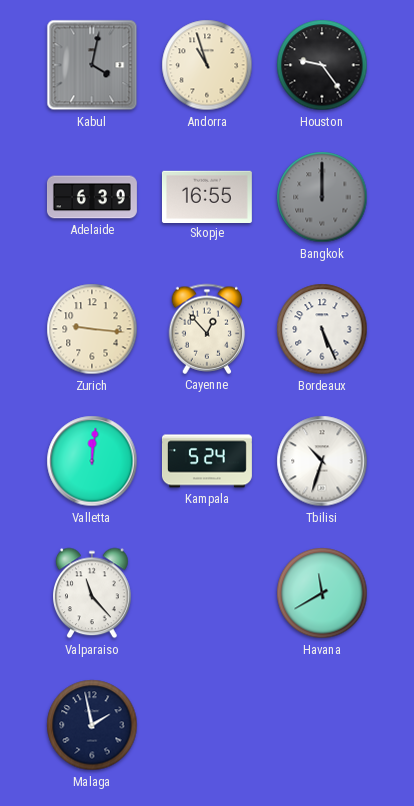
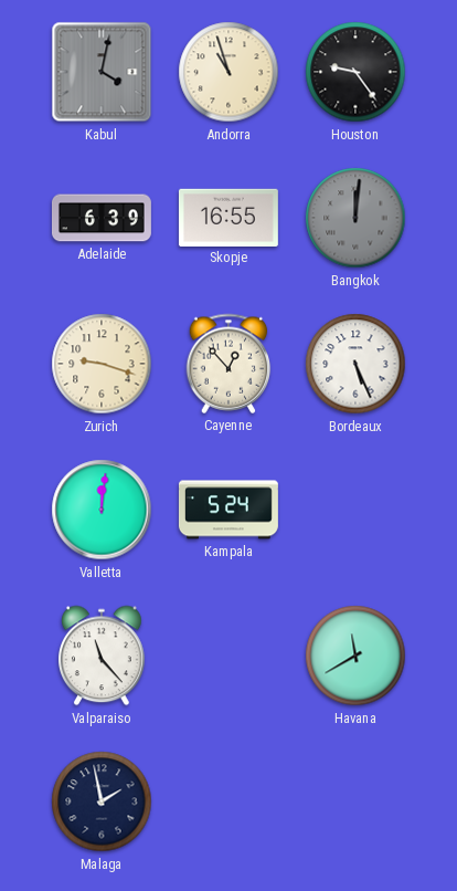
Bangkok: 12:00 -> 12:01
Zurich: 9:16 -> 9:18
Tbilisi: 10:33 -> none
